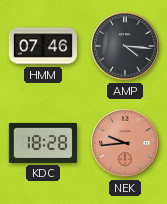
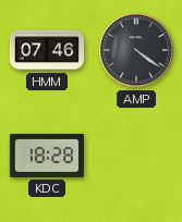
AMP: 4:16 -> 4:21
NEK: 9:44 -> none
